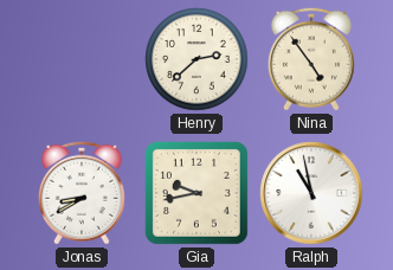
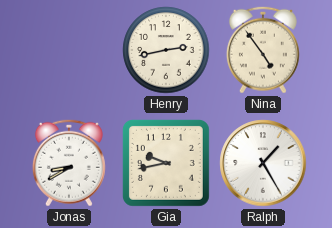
Henry: 2:38 -> 2:43
Ralph: 10:58 -> 1:25
